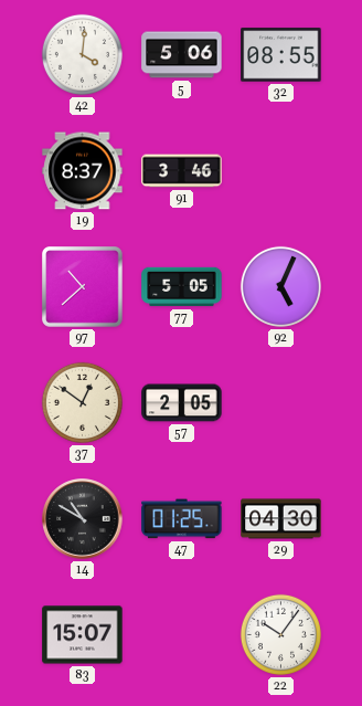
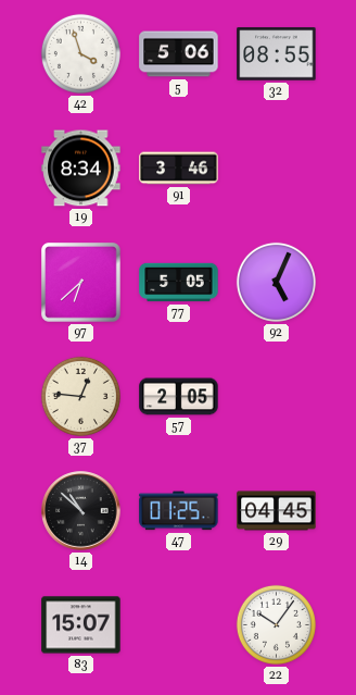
42: 4:01 -> 3:57
19: 8:37 -> 8:34
97: 10:38 -> 6:38
37: 12:51 -> 12:46
14: 10:50 -> 10:52
29: 04:30 -> 04:45
